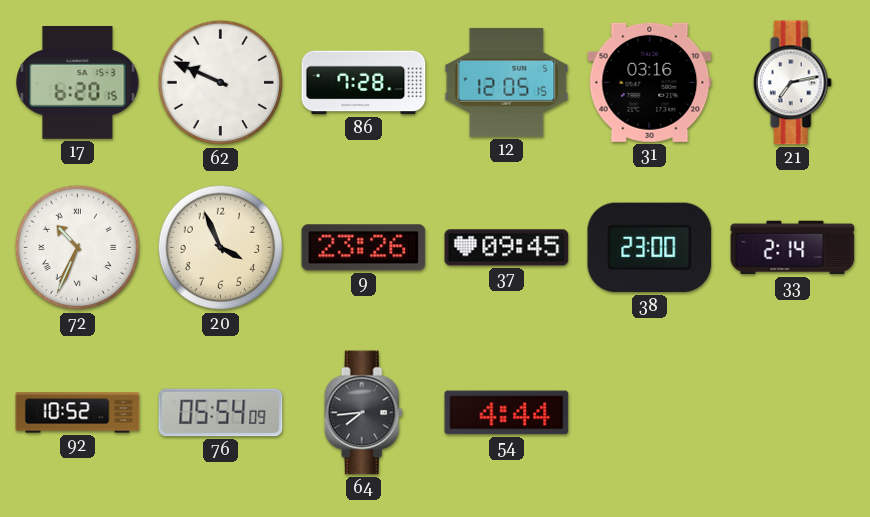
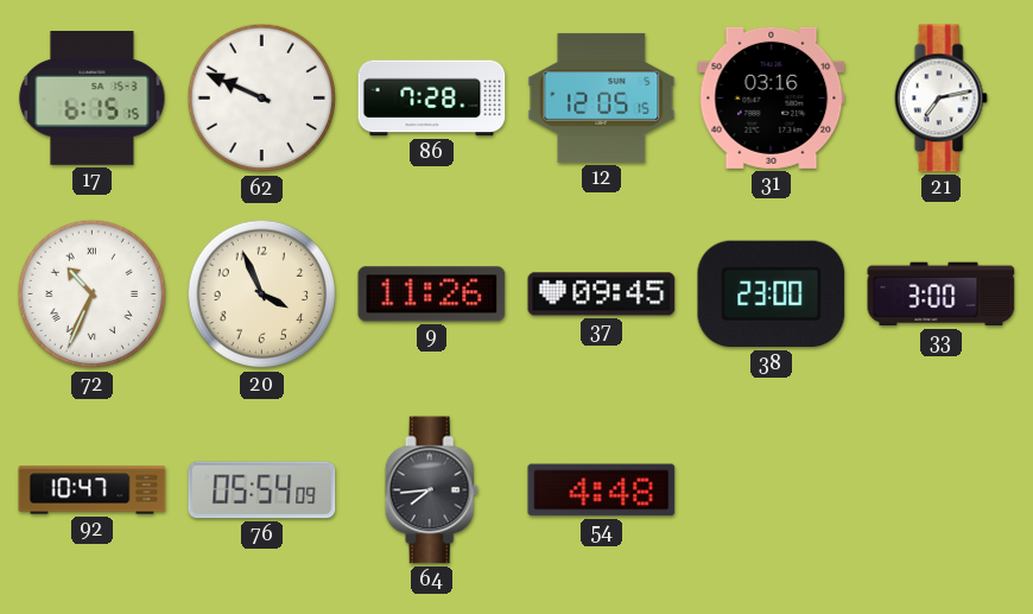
17: 6:20 -> 6:15
9: 23:26 -> 11:26
33: 2:14 -> 3:00
92: 10:52 -> 10:47
54: 4:44 -> 4:48
